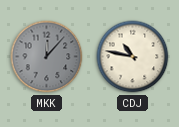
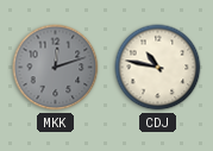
MKK: 12:07 -> 12:12
